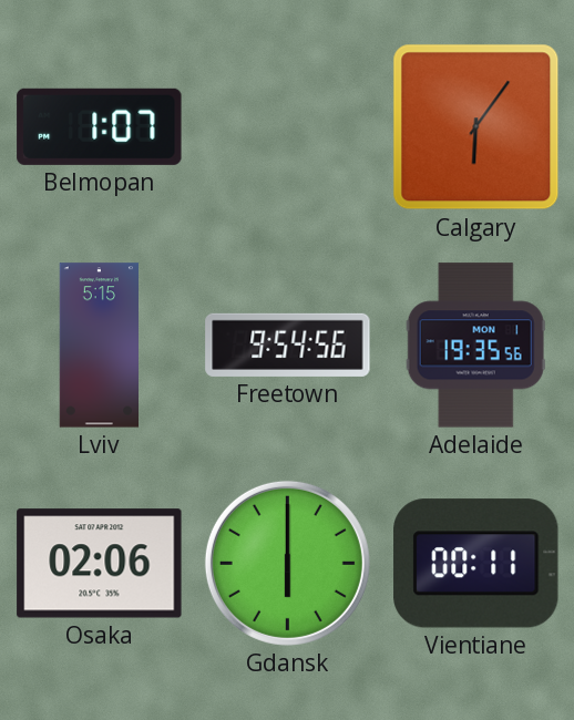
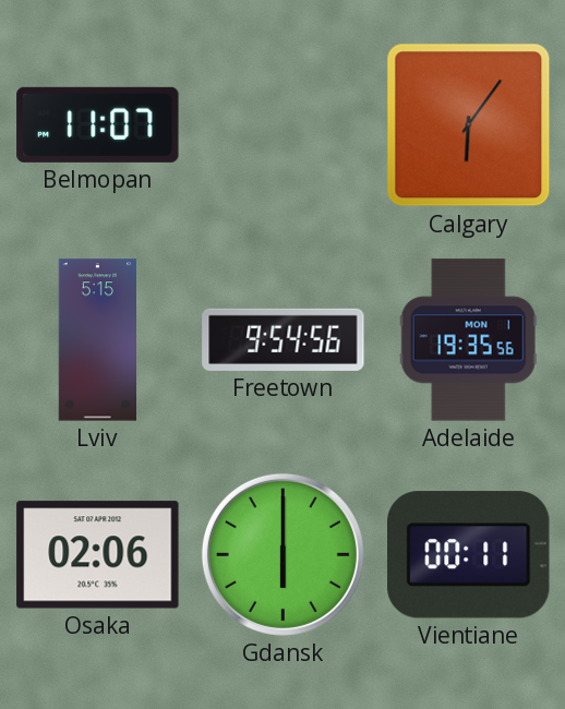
Belmopan: 1:07 -> 11:07
